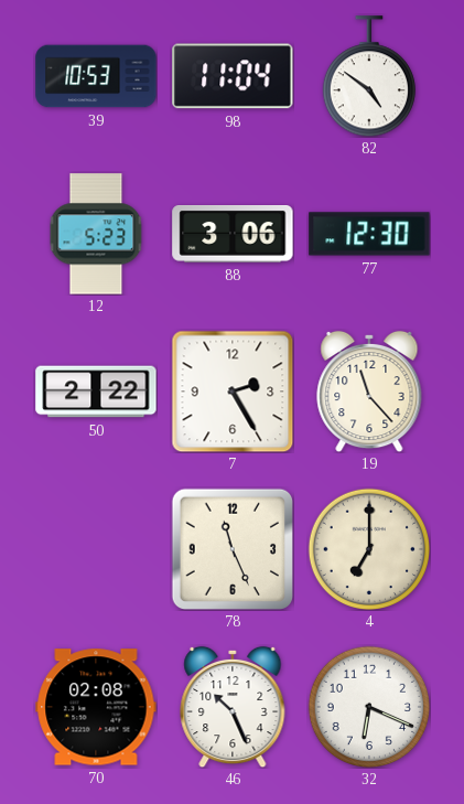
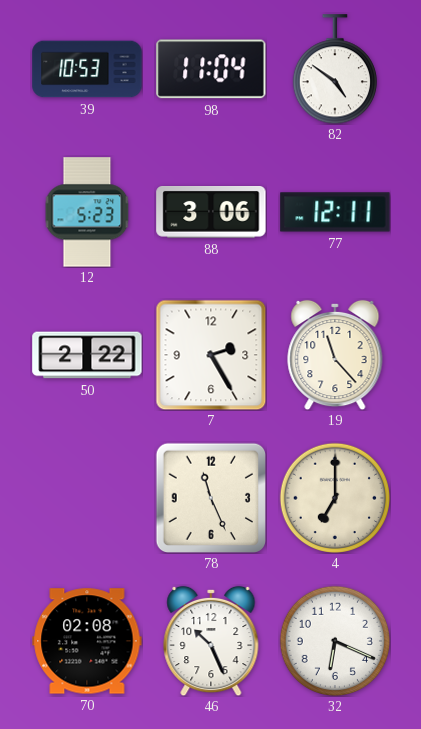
77: 12:30 -> 12:11
